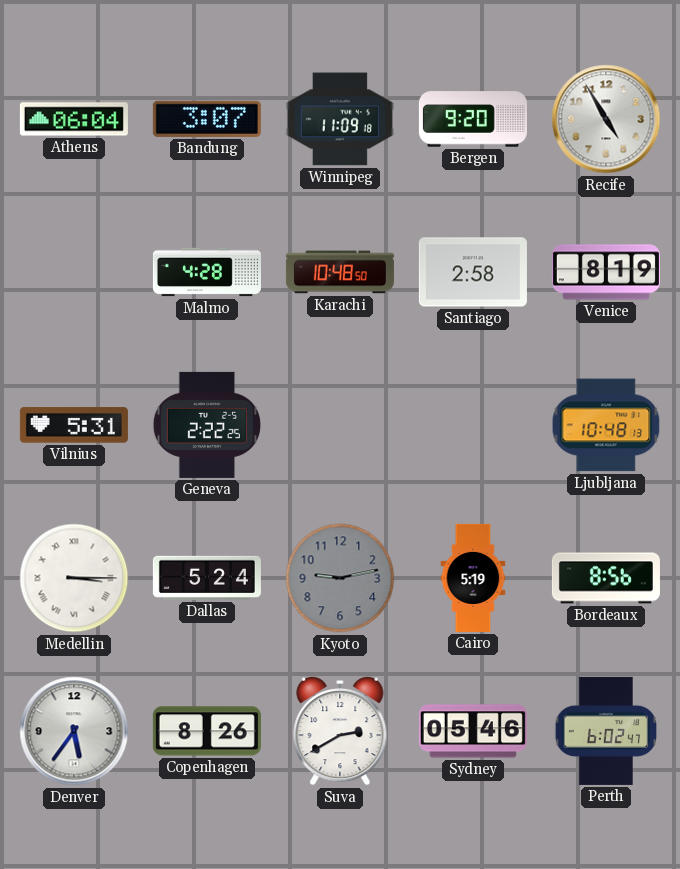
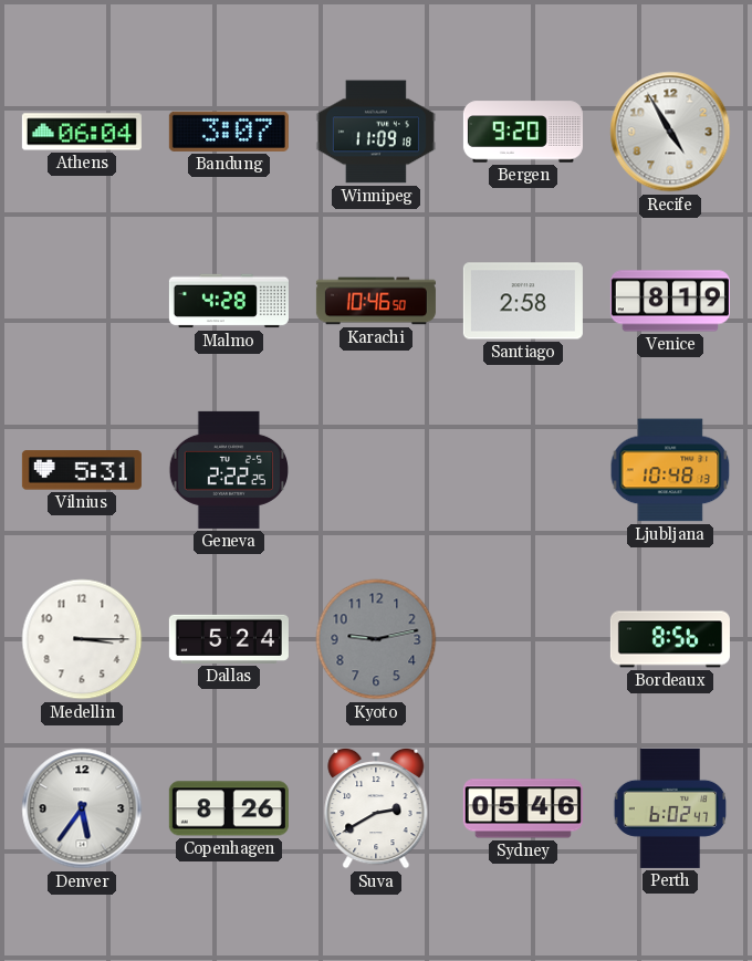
Karachi: 10:48 -> 10:46
Medellin numerals: Roman -> Arabic
Cairo: 5:19 -> none
